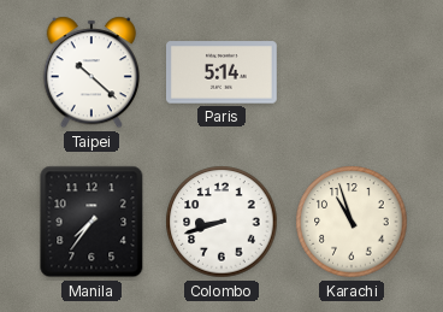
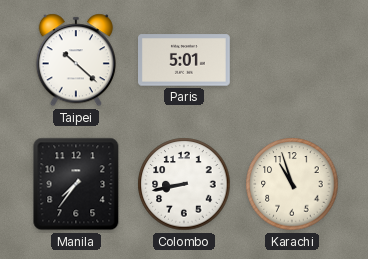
Paris: 5:14 -> 5:01
Colombo: 8:42 -> 8:43
